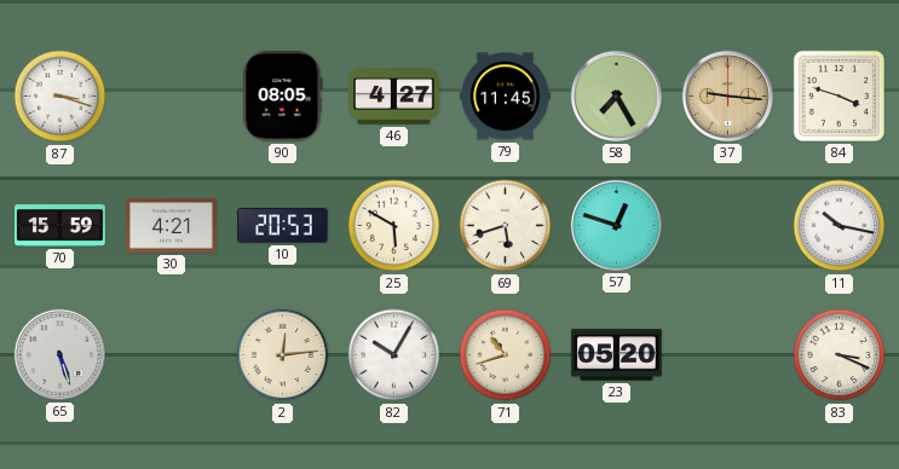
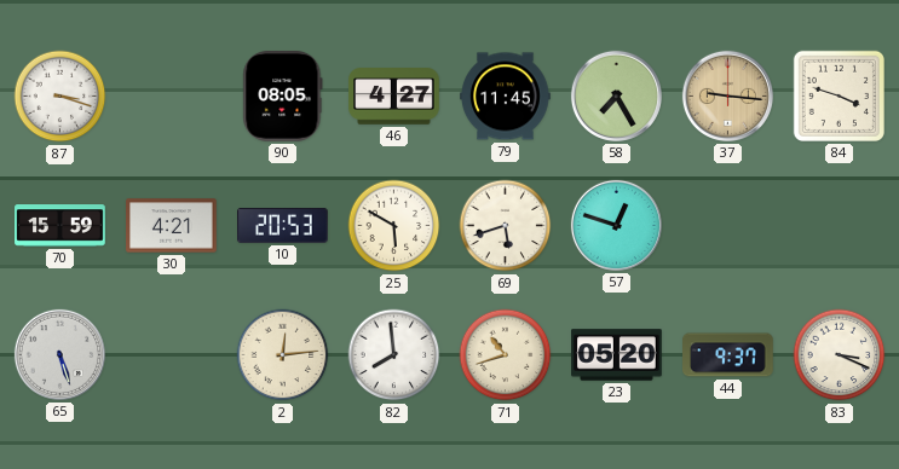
11: 10:17 -> none
82: 10:05 -> 7:59
44: none -> 9:37
